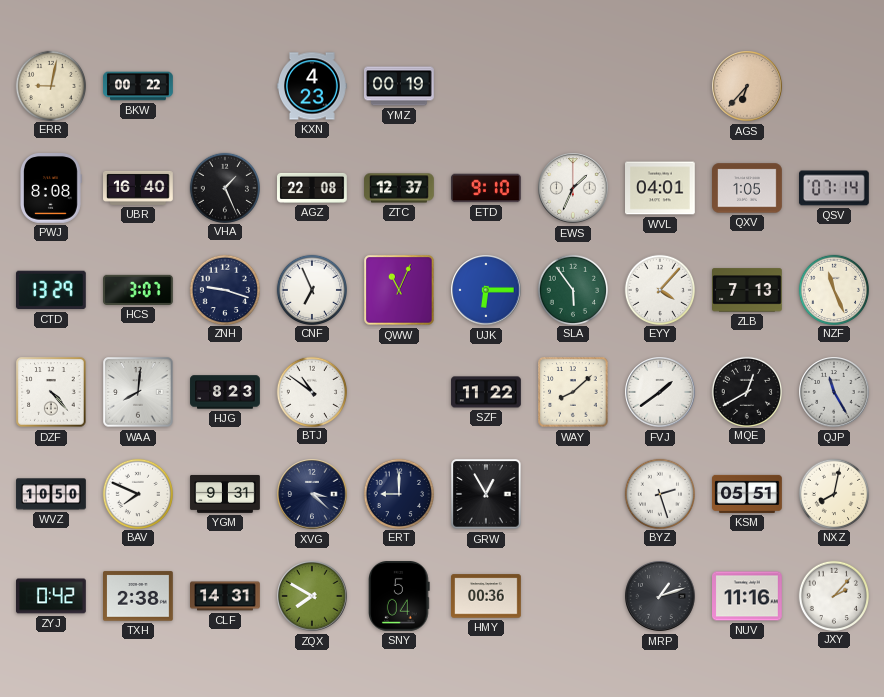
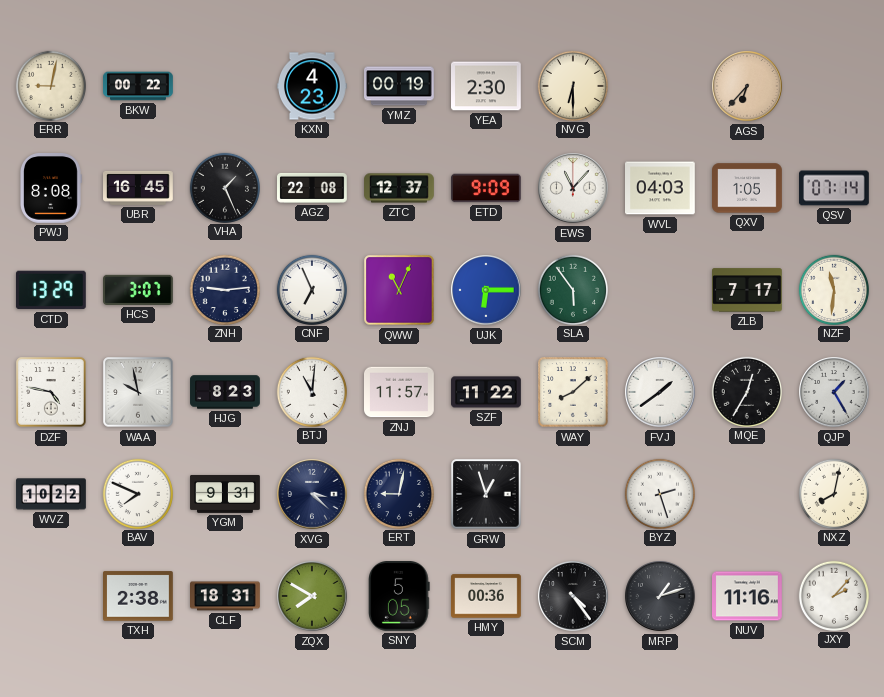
YEA: none -> 2:30
NVG: none -> 6:30
UBR: 16:40 -> 16:45
ETD: 9:10 -> 9:09
EWS: 1:34 -> 11:07
WVL: 04:01 -> 04:03
ZNH: 9:18 -> 9:14
EYY: 4:07 -> none
ZLB: 7:13 -> 7:17
NZF: 11:26 -> 11:31
DZF: 4:23 -> 4:47
WAA: 8:01 -> 9:58
BTJ: 10:51 -> 11:01
ZNJ: none -> 11:57
MQE: 12:40 -> 12:35
QJP: 11:25 -> 1:25
WVZ: 10:50 -> 10:22
ERT: 9:00 -> 9:02
GRW: 12:55 -> 12:57
KSM: 05:51 -> none
ZYJ: 0:42 -> none
CLF: 14:31 -> 18:31
SNY: 5:04 -> 5:05
SCM: none -> 4:24
